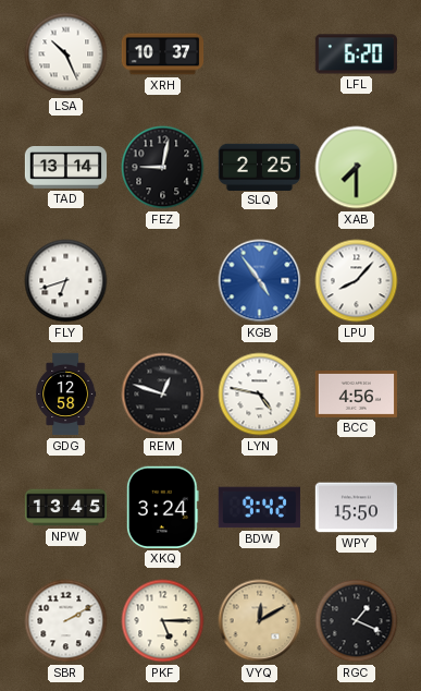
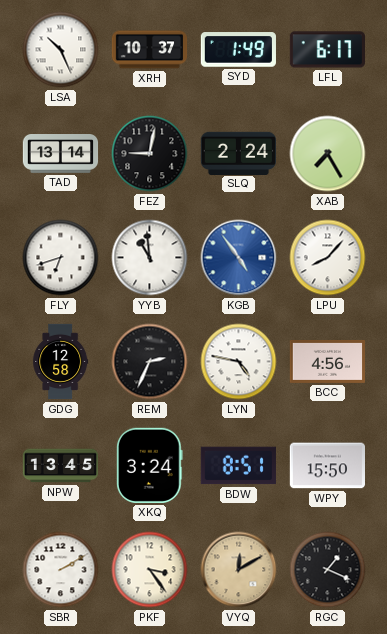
SYD: none -> 1:49
LFL: 6:20 -> 6:17
SLQ: 2:25 -> 2:24
XAB: 7:30 -> 7:25
YYB: none -> 10:59
REM: 12:48 -> 2:34
BDW: 9:42 -> 8:51
PKF: 5:15 -> 3:24
